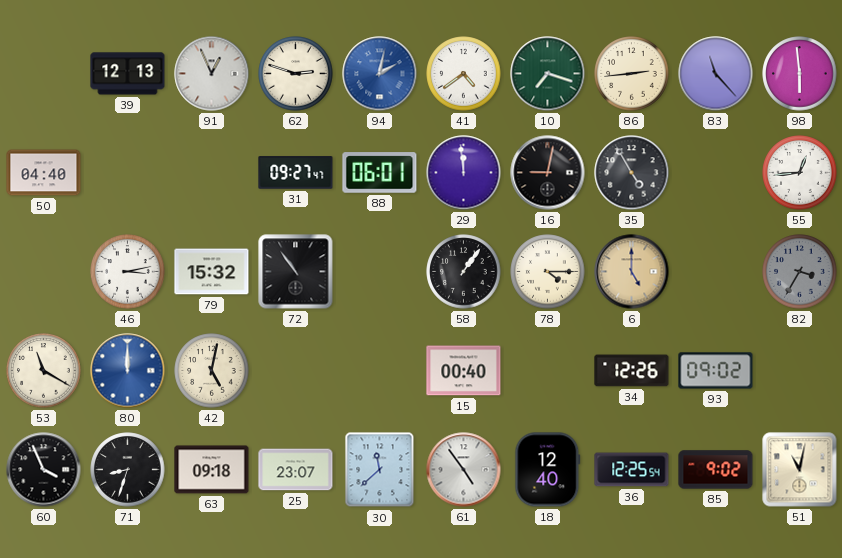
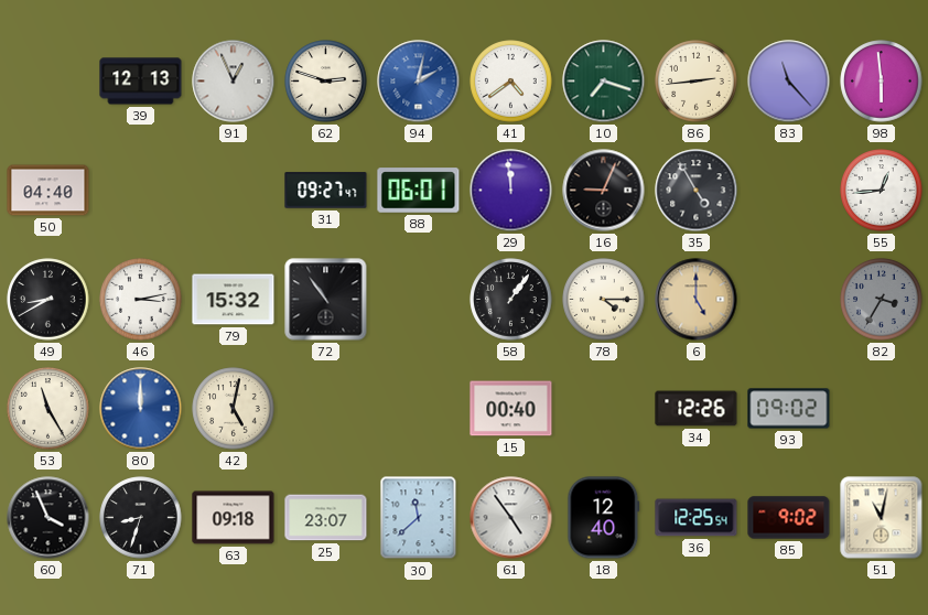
16: 9:02 -> 9:04
49: none -> 8:40
53: 11:20 -> 11:25
